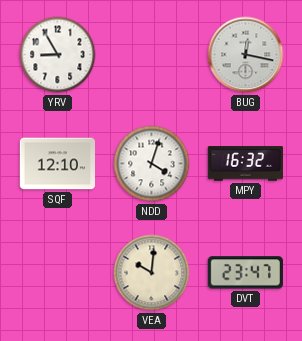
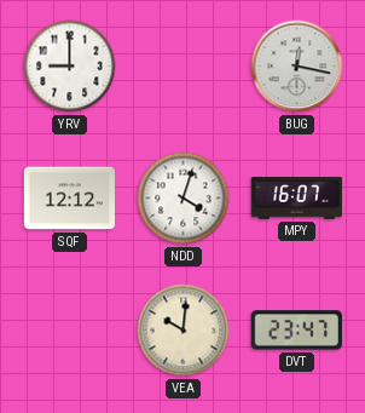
YRV: 8:55 -> 9:00
SQF: 12:10 -> 12:12
MPY: 16:32 -> 16:07
